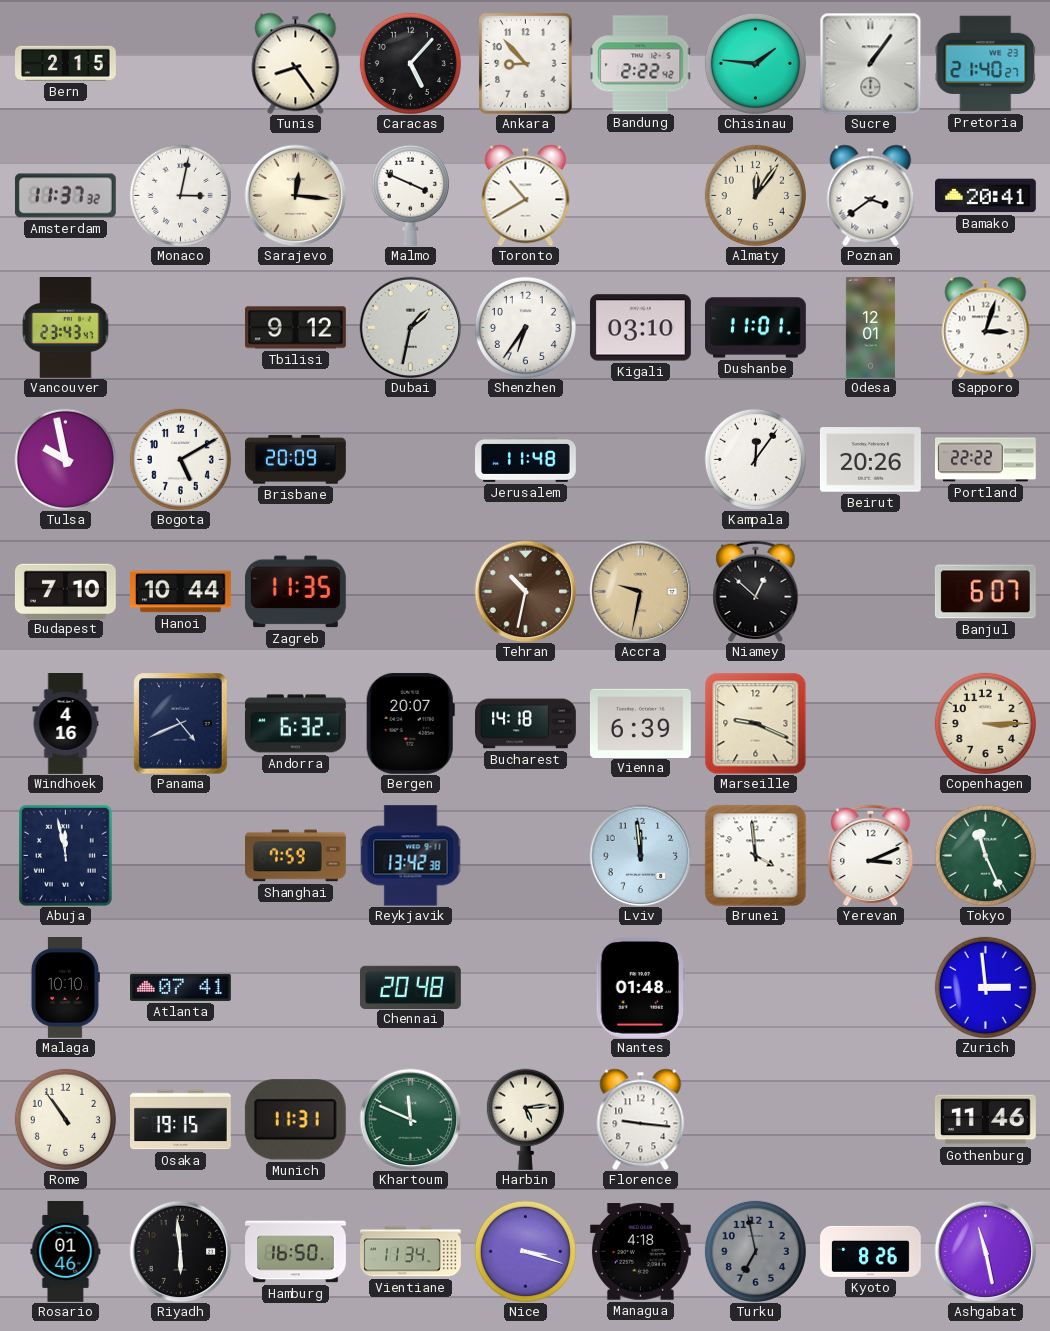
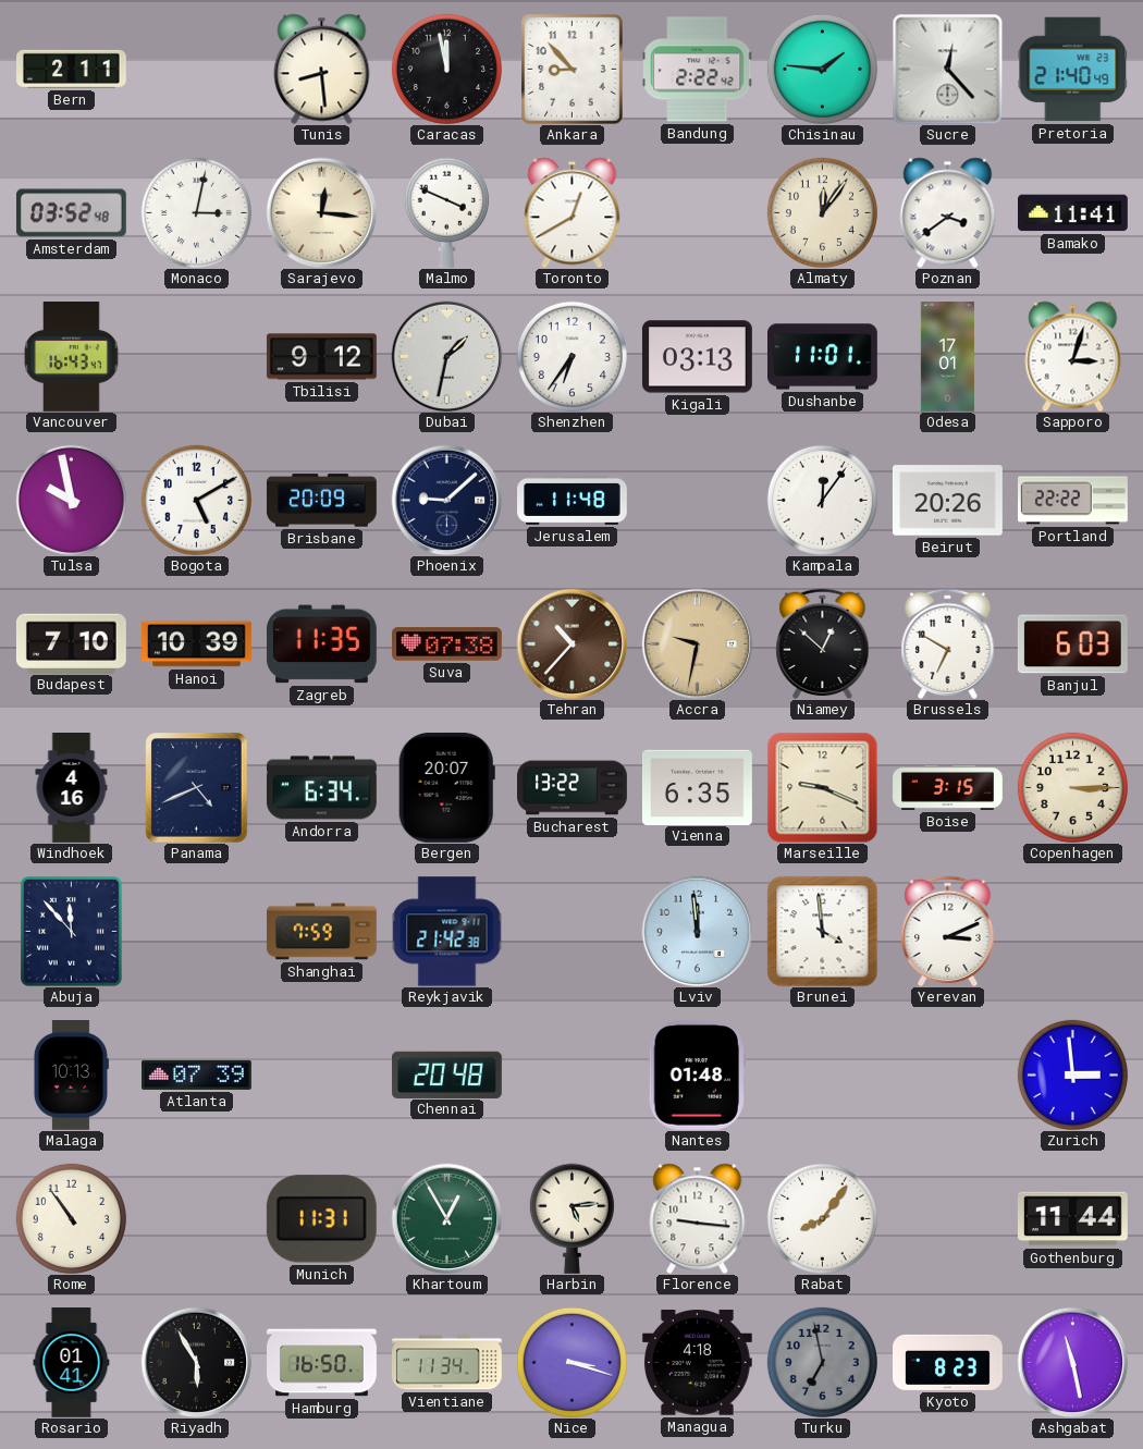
Bern: 2:15 -> 2:11
Tunis: 8:24 -> 8:29
Caracas: 5:07 -> 11:58
Sucre: 1:06 -> 12:23
Pretoria: 21:40:27 -> 21:40:49
Amsterdam: 11:37 -> 03:52
Toronto: 10:40 -> 12:40
Bamako: 20:41 -> 11:41
Vancouver: 23:43 -> 16:43
Kigali: 03:10 -> 03:13
Odesa: 12:01 -> 17:01
Phoenix: none -> 9:08
Hanoi: 10:44 -> 10:39
Suva: none -> 07:38
Tehran: 10:32 -> 10:37
Brussels: none -> 6:50
Banjul: 6:07 -> 6:03
Andorra: 6:32 -> 6:34
Bucharest: 14:18 -> 13:22
Vienna: 6:39 -> 6:35
Boise: none -> 3:15
Abuja: 11:58 -> 11:53
Reykjavik: 13:42 -> 21:42
Tokyo: 11:26 -> none
Malaga: 10:10 -> 10:13
Atlanta: 07:41 -> 07:39
Osaka: 19:15 -> none
Khartoum: 11:49 -> 12:55
Rabat: none -> 8:06
Gothenburg: 11:46 -> 11:44
Rosario: 01:46 -> 01:41
Riyadh: 5:59 -> 5:55
Kyoto: 8:26 -> 8:23
